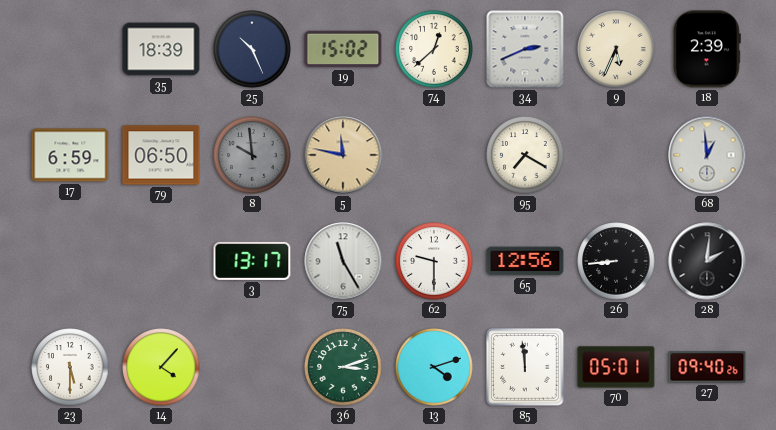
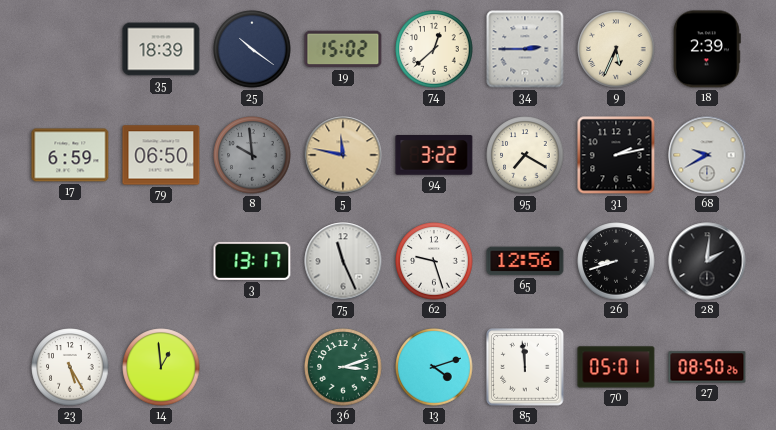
25: 10:26 -> 10:21
34: 2:41 -> 2:45
94: none -> 3:22
31: none -> 2:13
68: 12:59 -> 9:40
75: 11:25 -> 11:26
62: 9:30 -> 9:27
26: 8:44 -> 8:42
23: 5:30 -> 5:25
14: 4:07 -> 12:59
27: 09:40 -> 08:50
